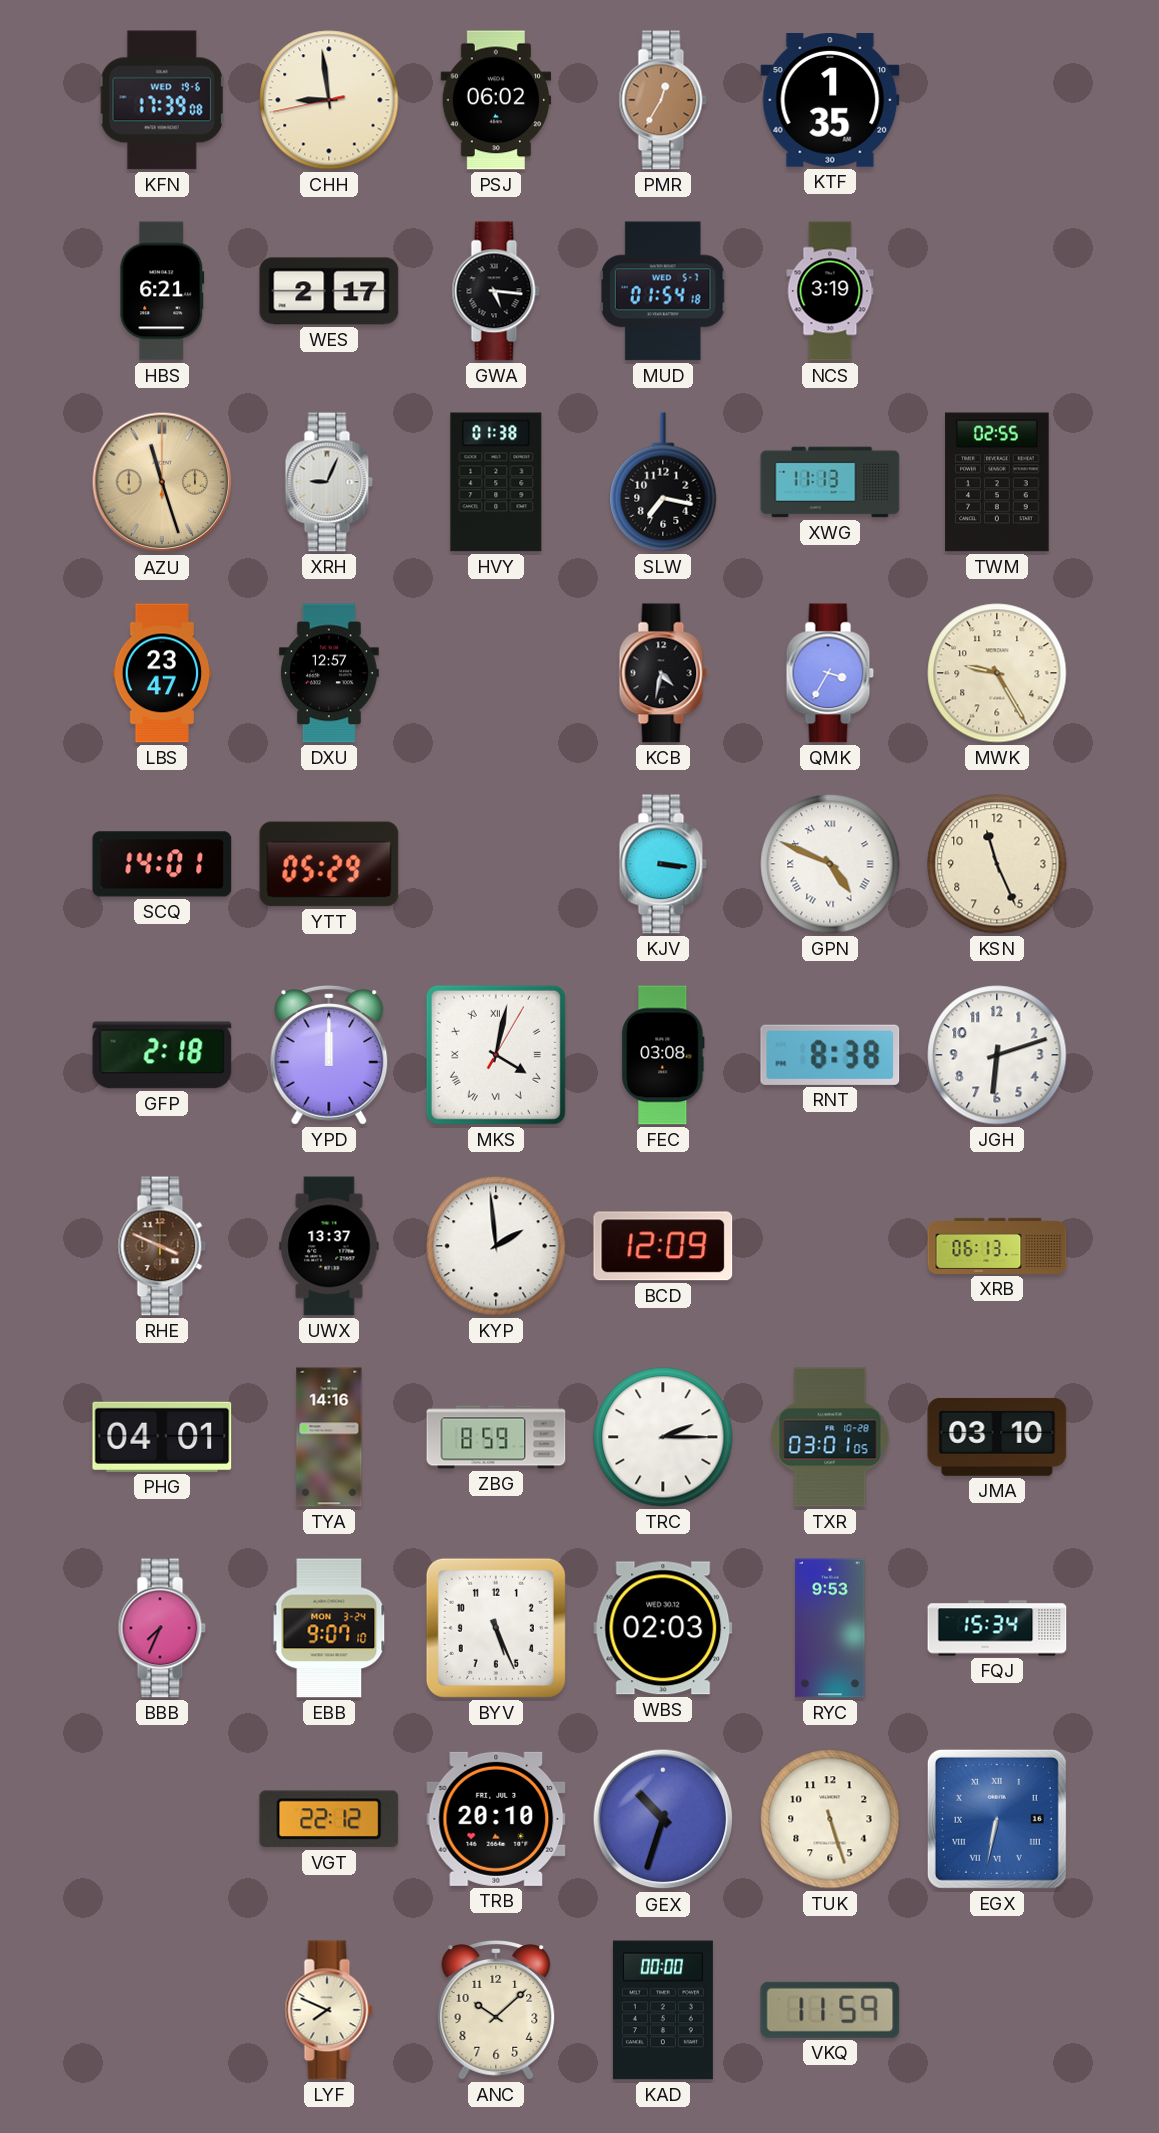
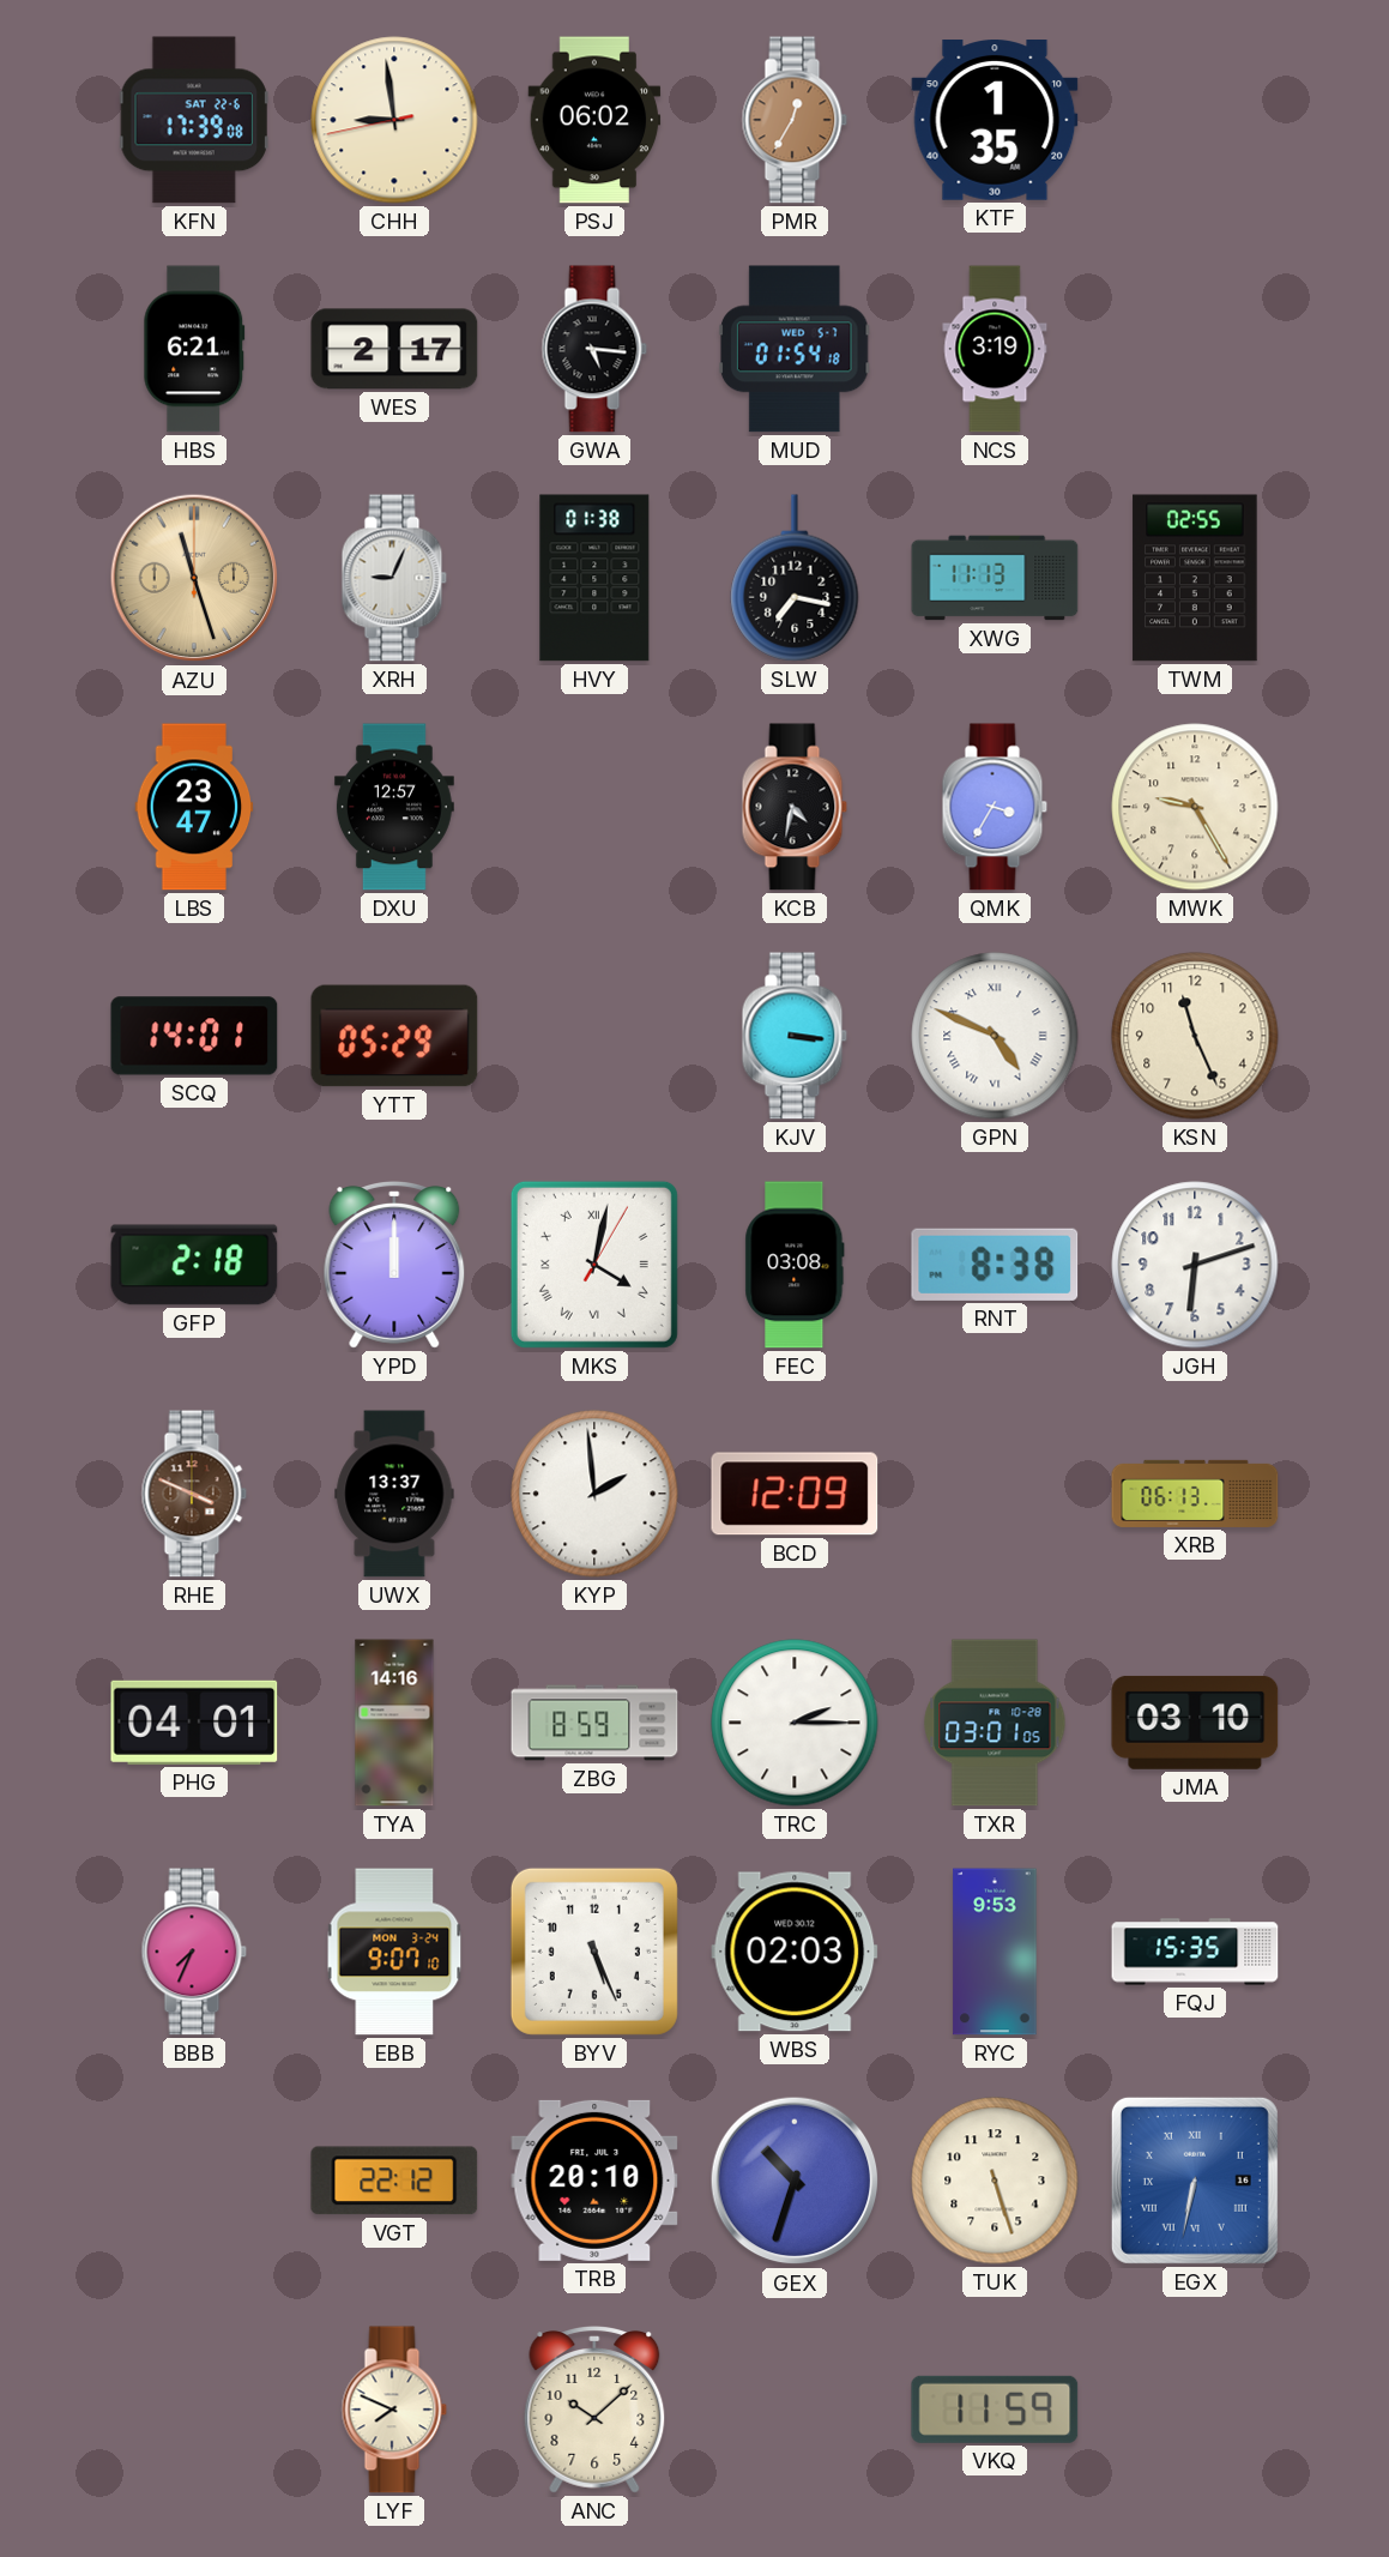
KFN date: WED 19-6 -> SAT 22-6
FQJ: 15:34 -> 15:35
KAD: 00:00 -> none
